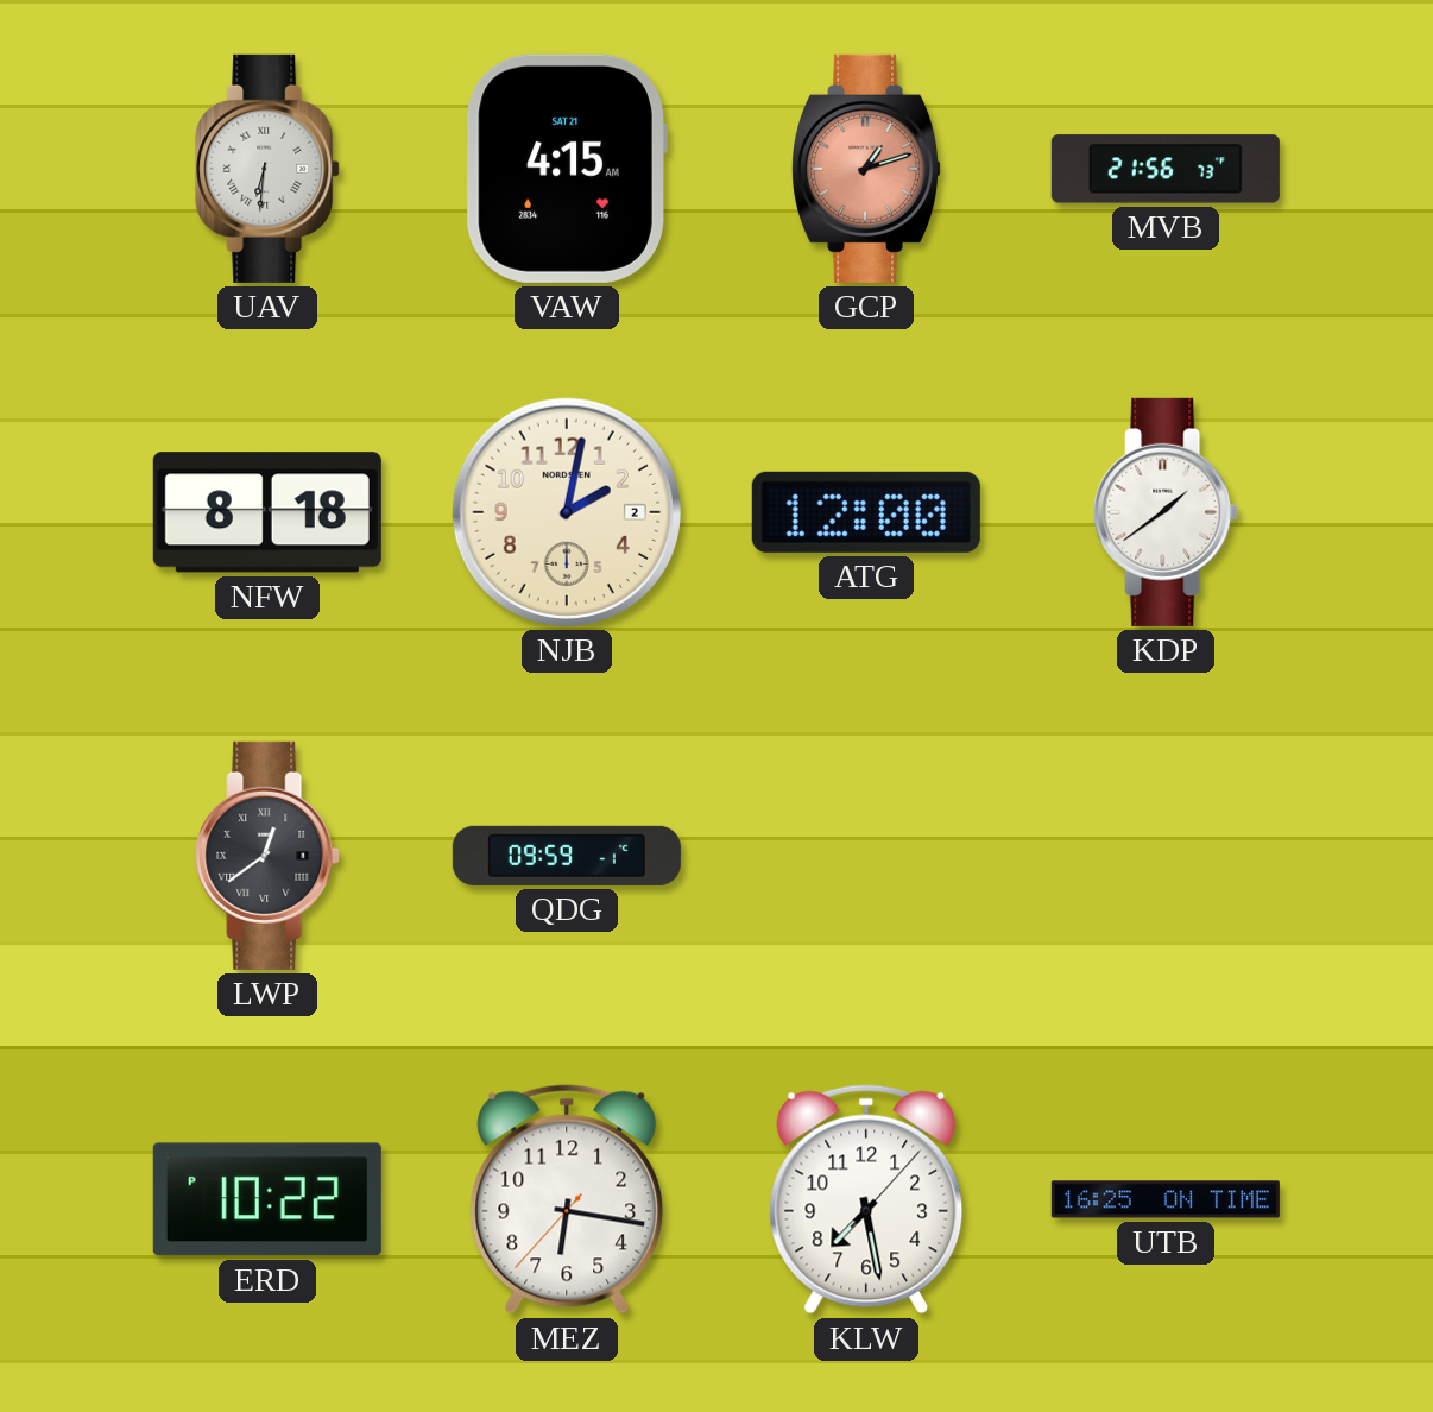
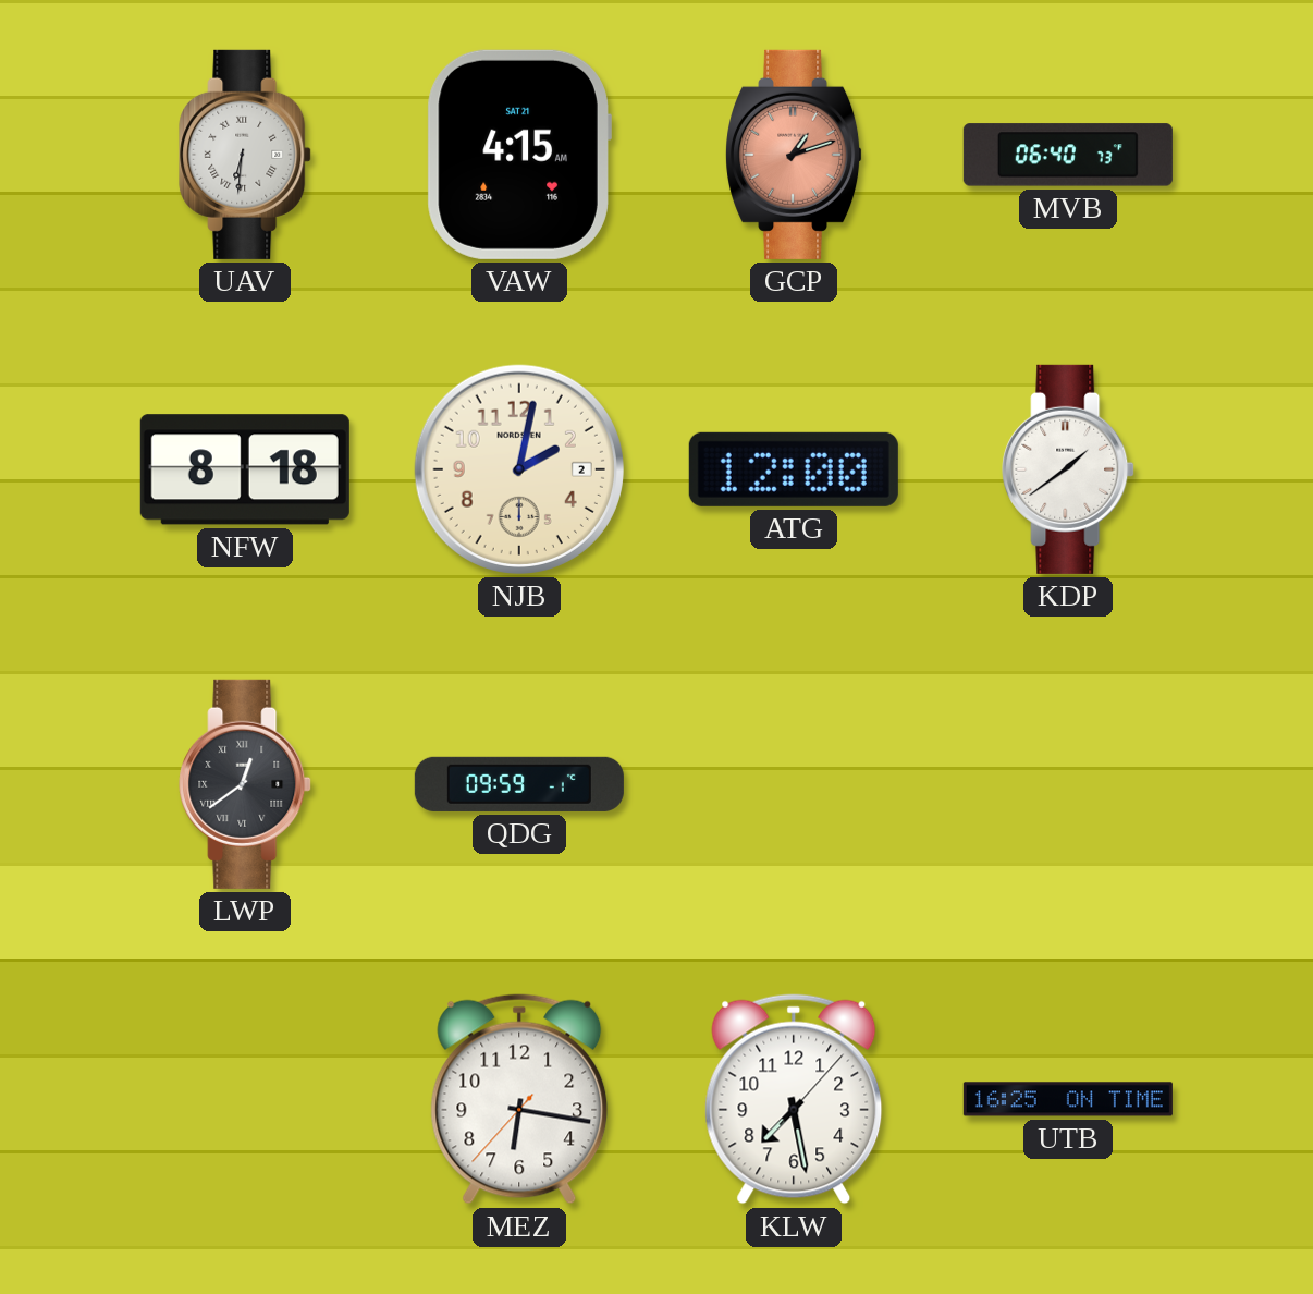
MVB: 21:56 -> 06:40
ERD: 10:22 -> none
